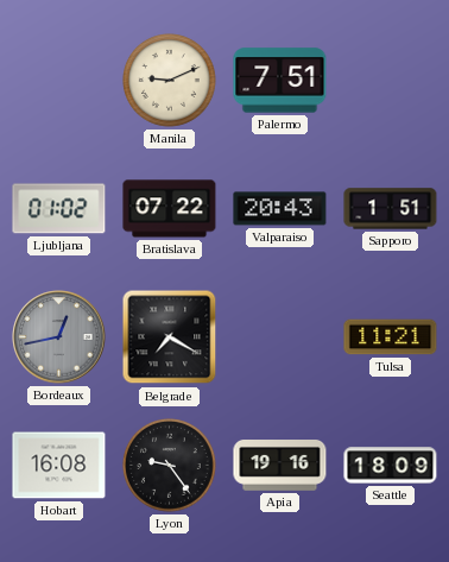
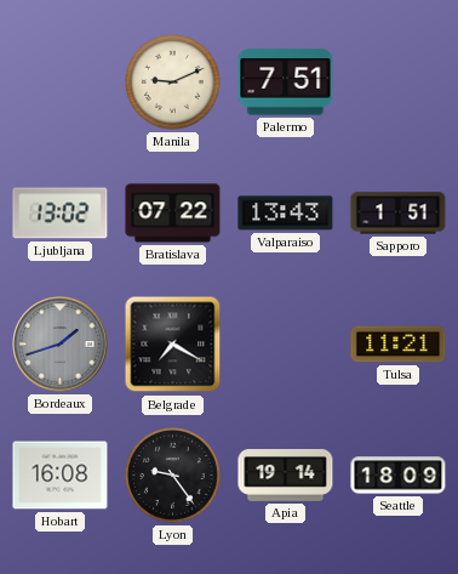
Ljubljana: 01:02 -> 13:02
Valparaiso: 20:43 -> 13:43
Bordeaux: 12:43 -> 1:42
Apia: 19:16 -> 19:14
